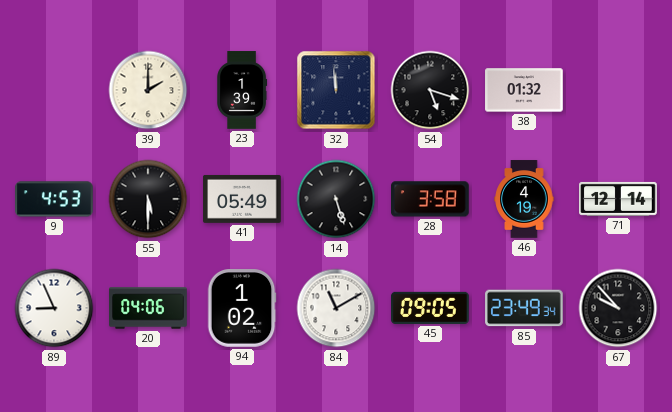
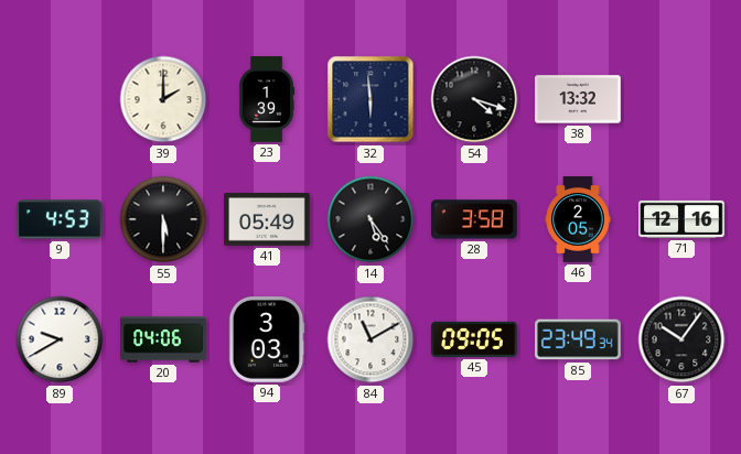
32: 11:59 -> 5:59
54: 5:18 -> 4:18
38: 01:32 -> 13:32
14: 5:27 -> 5:24
46: 4:19 -> 2:05
71: 12:14 -> 12:16
89: 8:56 -> 9:40
94: 1:02 -> 3:03
67: 9:53 -> 10:06
